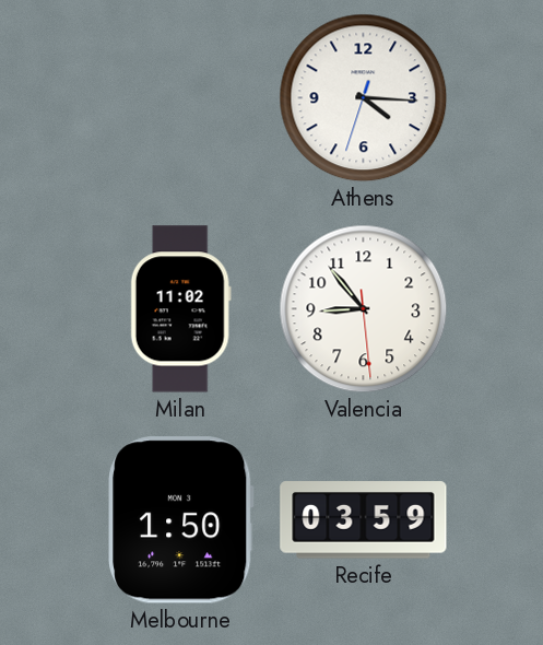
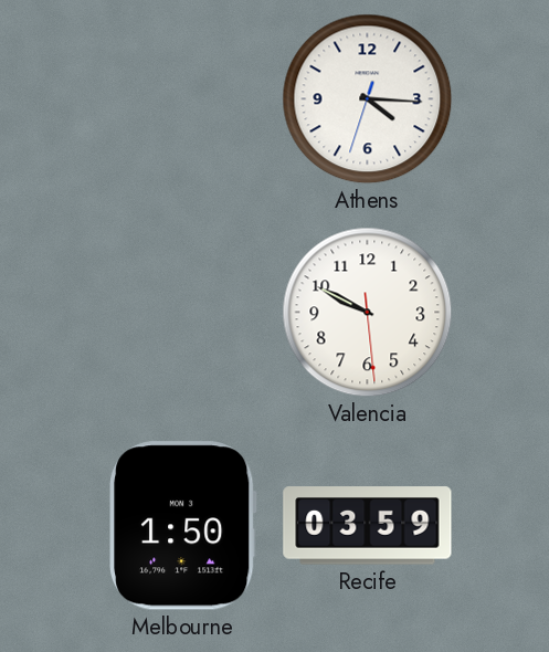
Milan: 11:02 -> none
Valencia: 8:53 -> 9:49
